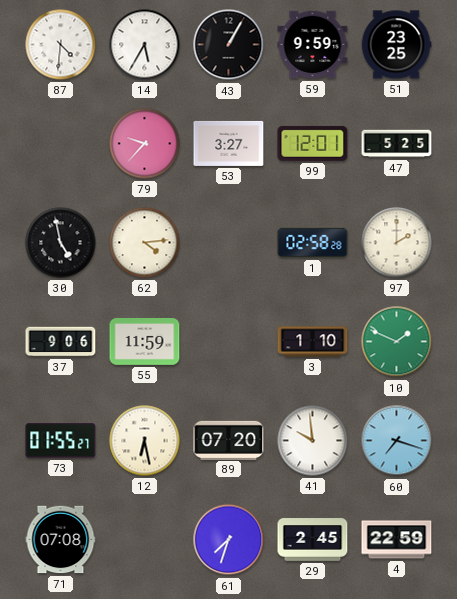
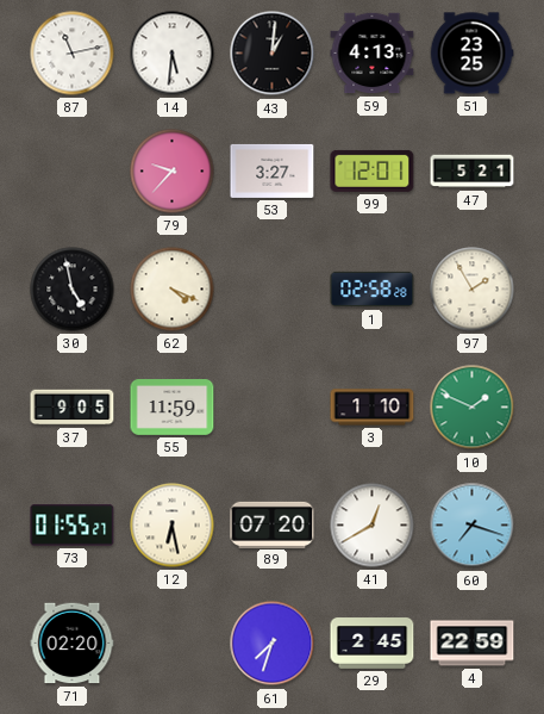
87: 4:31 -> 11:13
14: 5:35 -> 5:31
43: 1:05 -> 1:01
59: 9:59 -> 4:13
47: 5:25 -> 5:21
62: 4:14 -> 4:19
97: 2:00 -> 1:55
37: 9:06 -> 9:05
41: 9:59 -> 12:40
71: 07:08 -> 02:20
